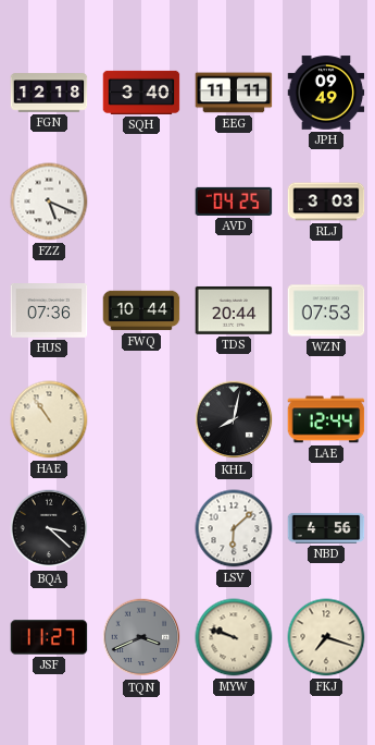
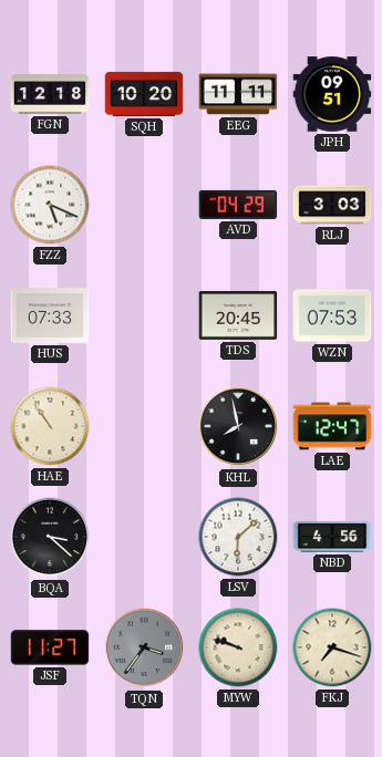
SQH: 3:40 -> 10:20
JPH: 09:49 -> 09:51
AVD: 04:25 -> 04:29
HUS: 07:36 -> 07:33
FWQ: 10:44 -> none
TDS: 20:44 -> 20:45
KHL: 8:02 -> 7:58
LAE: 12:44 -> 12:47
TQN: 3:41 -> 3:36
